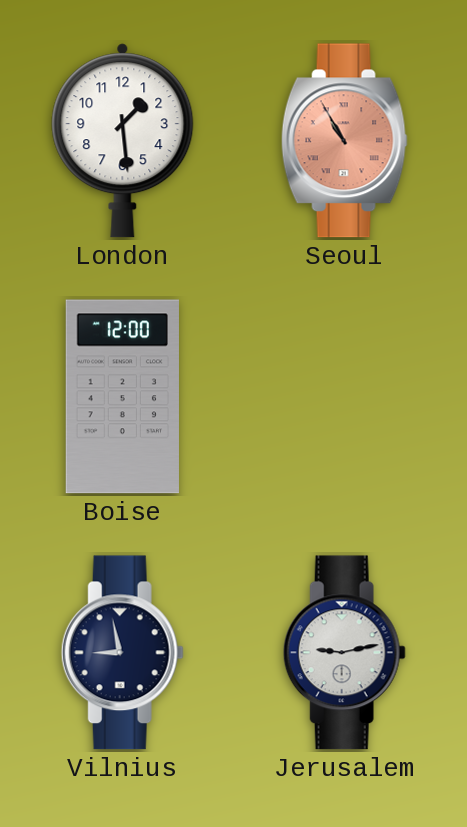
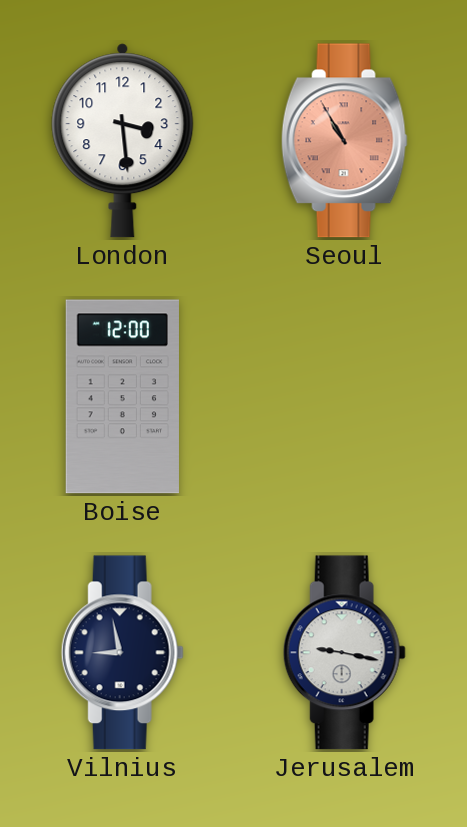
London: 1:29 -> 3:29
Jerusalem: 9:13 -> 9:17
